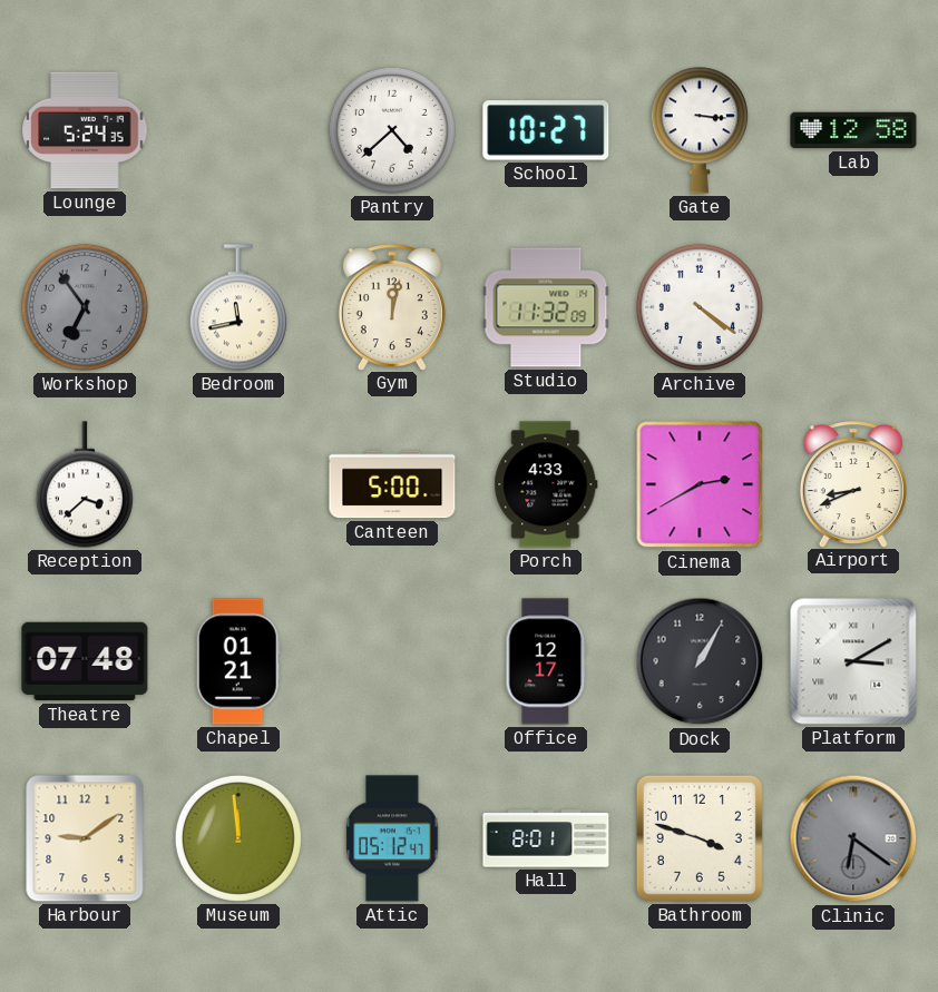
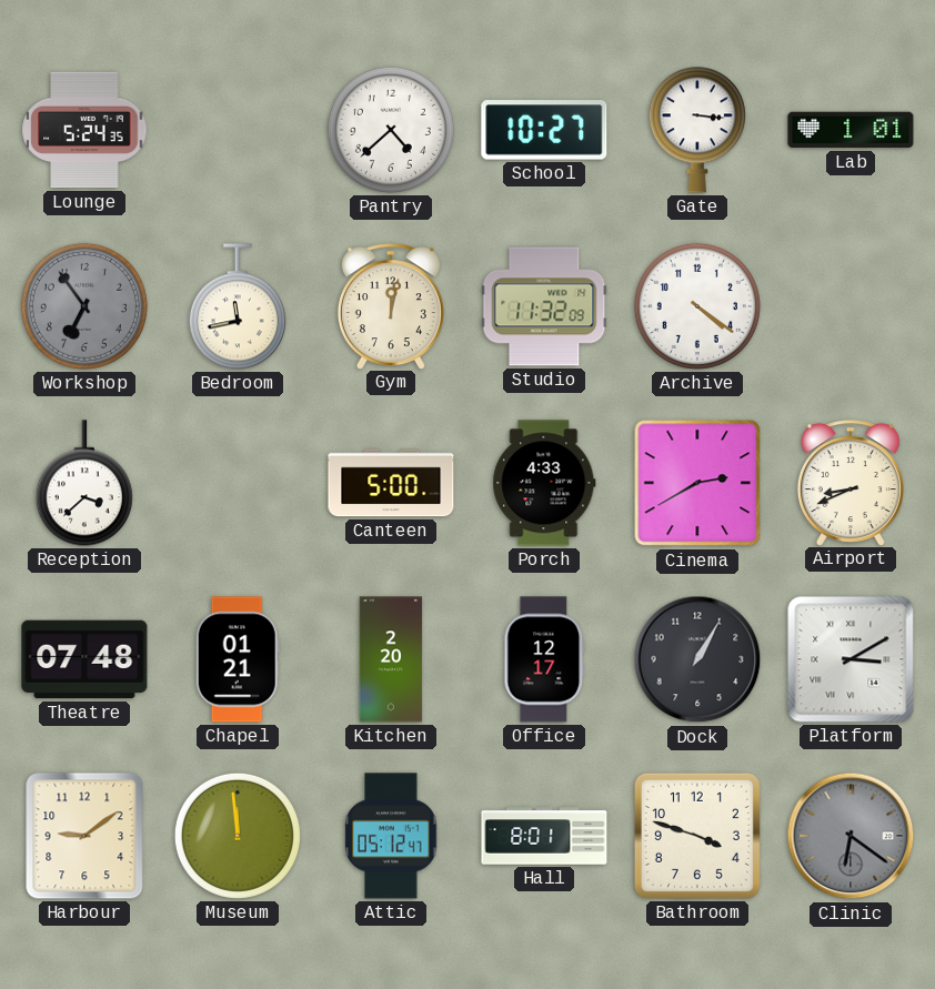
Lab: 12:58 -> 1:01
Kitchen: none -> 2:20
